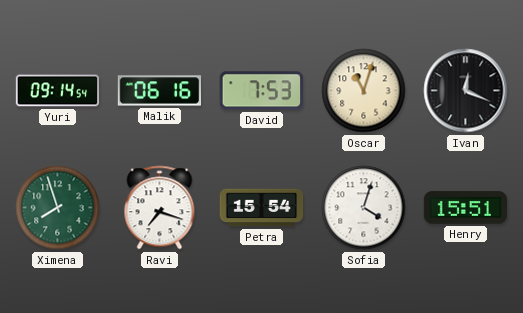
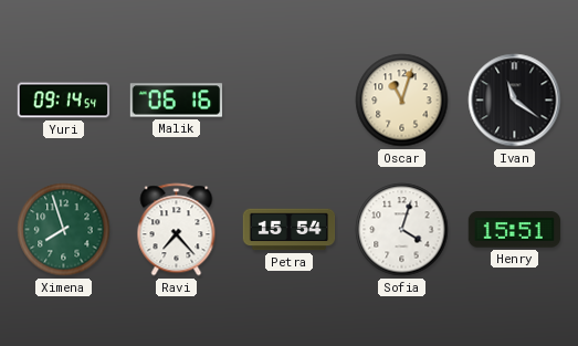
David: 7:53 -> none
Ivan: 12:19 -> 11:21
Ravi: 7:18 -> 7:23
